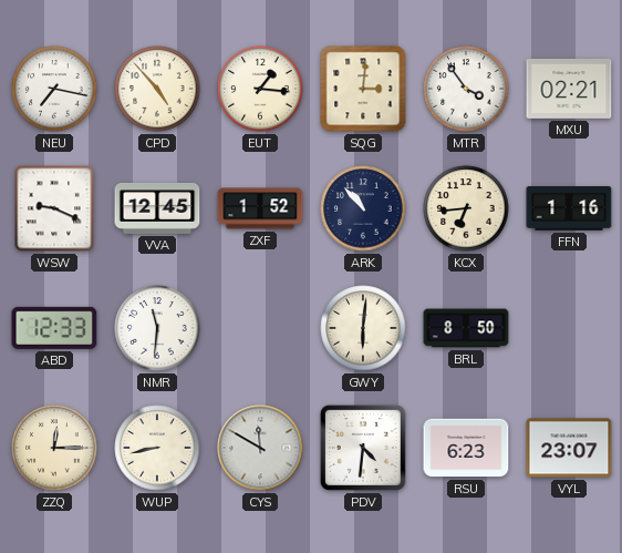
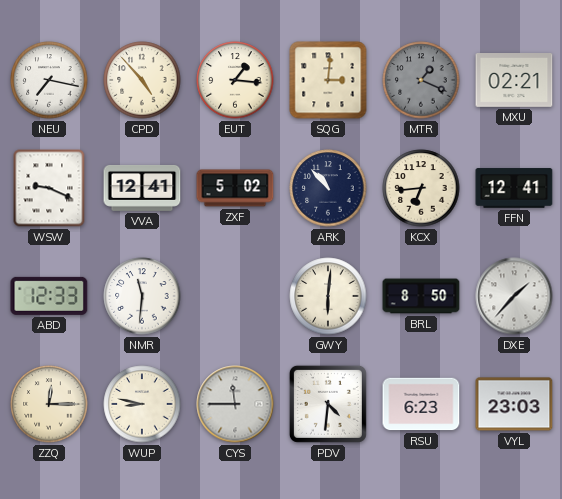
MTR: 3:54 -> 1:19
MTR dial: white -> grey
VVA: 12:45 -> 12:41
ZXF: 1:52 -> 5:02
FFN: 1:16 -> 12:41
DXE: none -> 1:37
WUP: 8:43 -> 8:47
CYS: 11:50 -> 11:45
VYL: 23:07 -> 23:03
